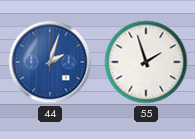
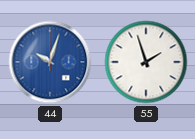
44: 2:03 -> 10:03
